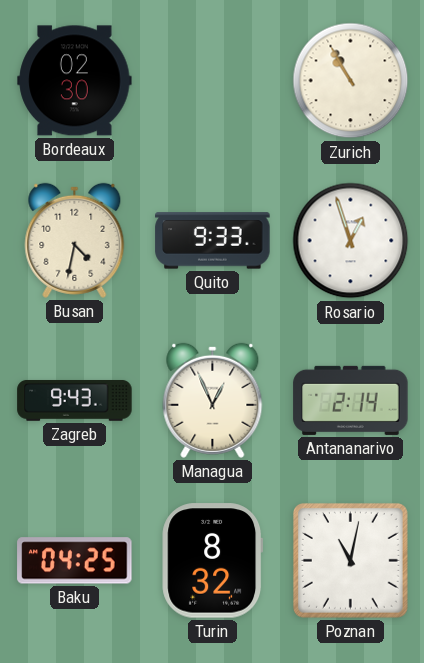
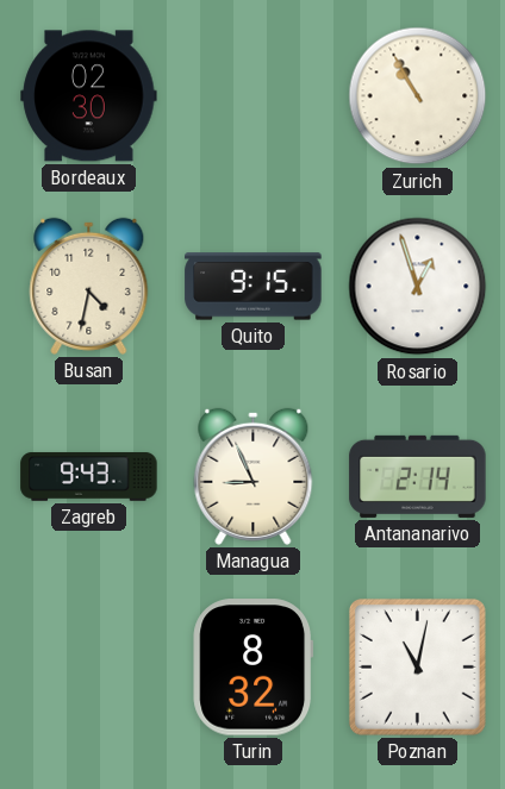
Quito: 9:33 -> 9:15
Managua: 12:56 -> 8:56
Baku: 04:25 -> none
